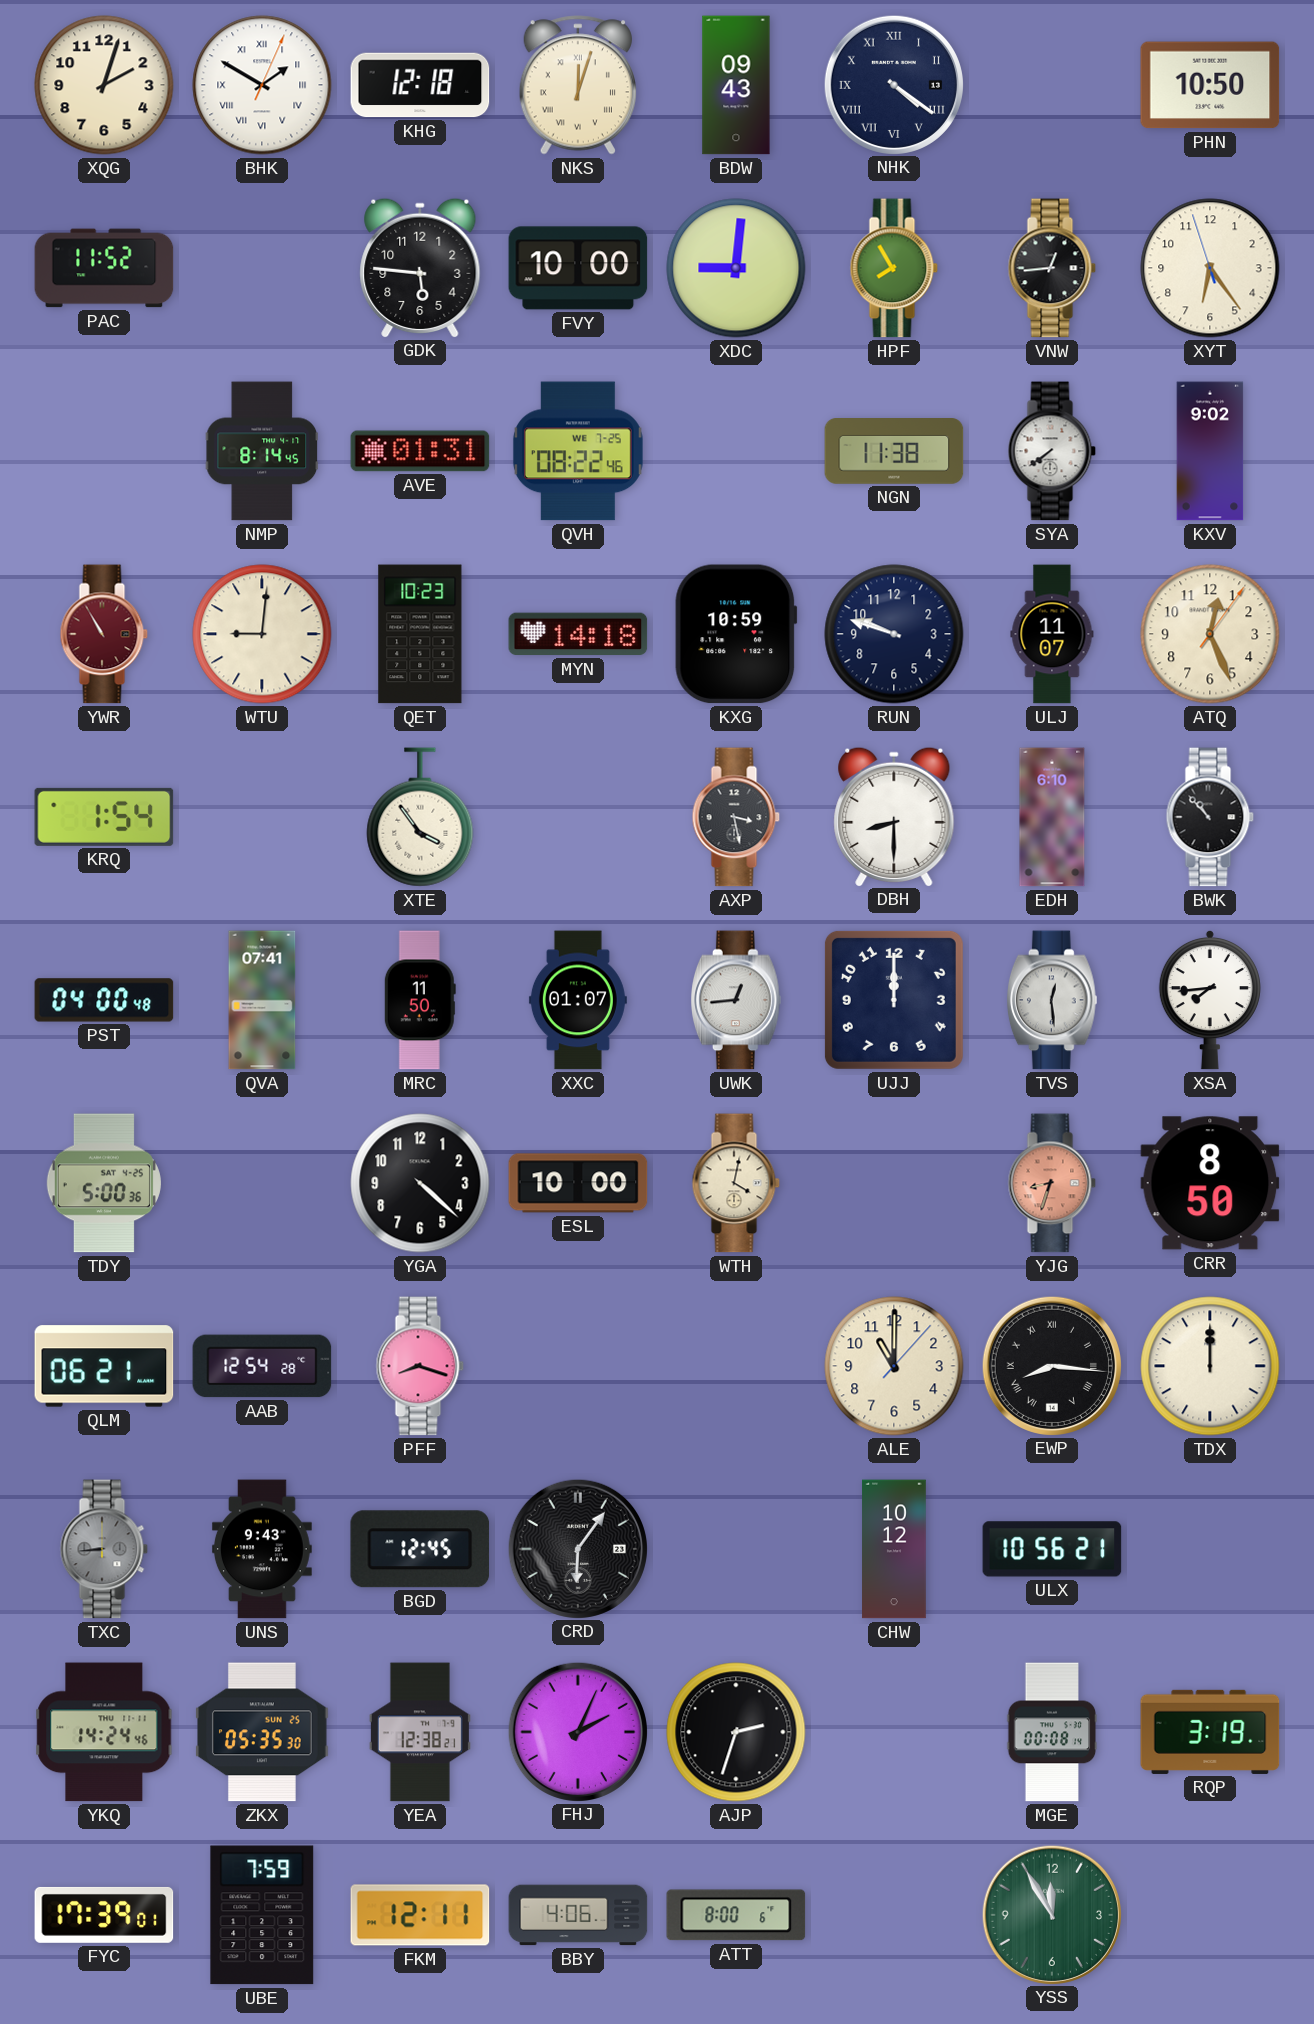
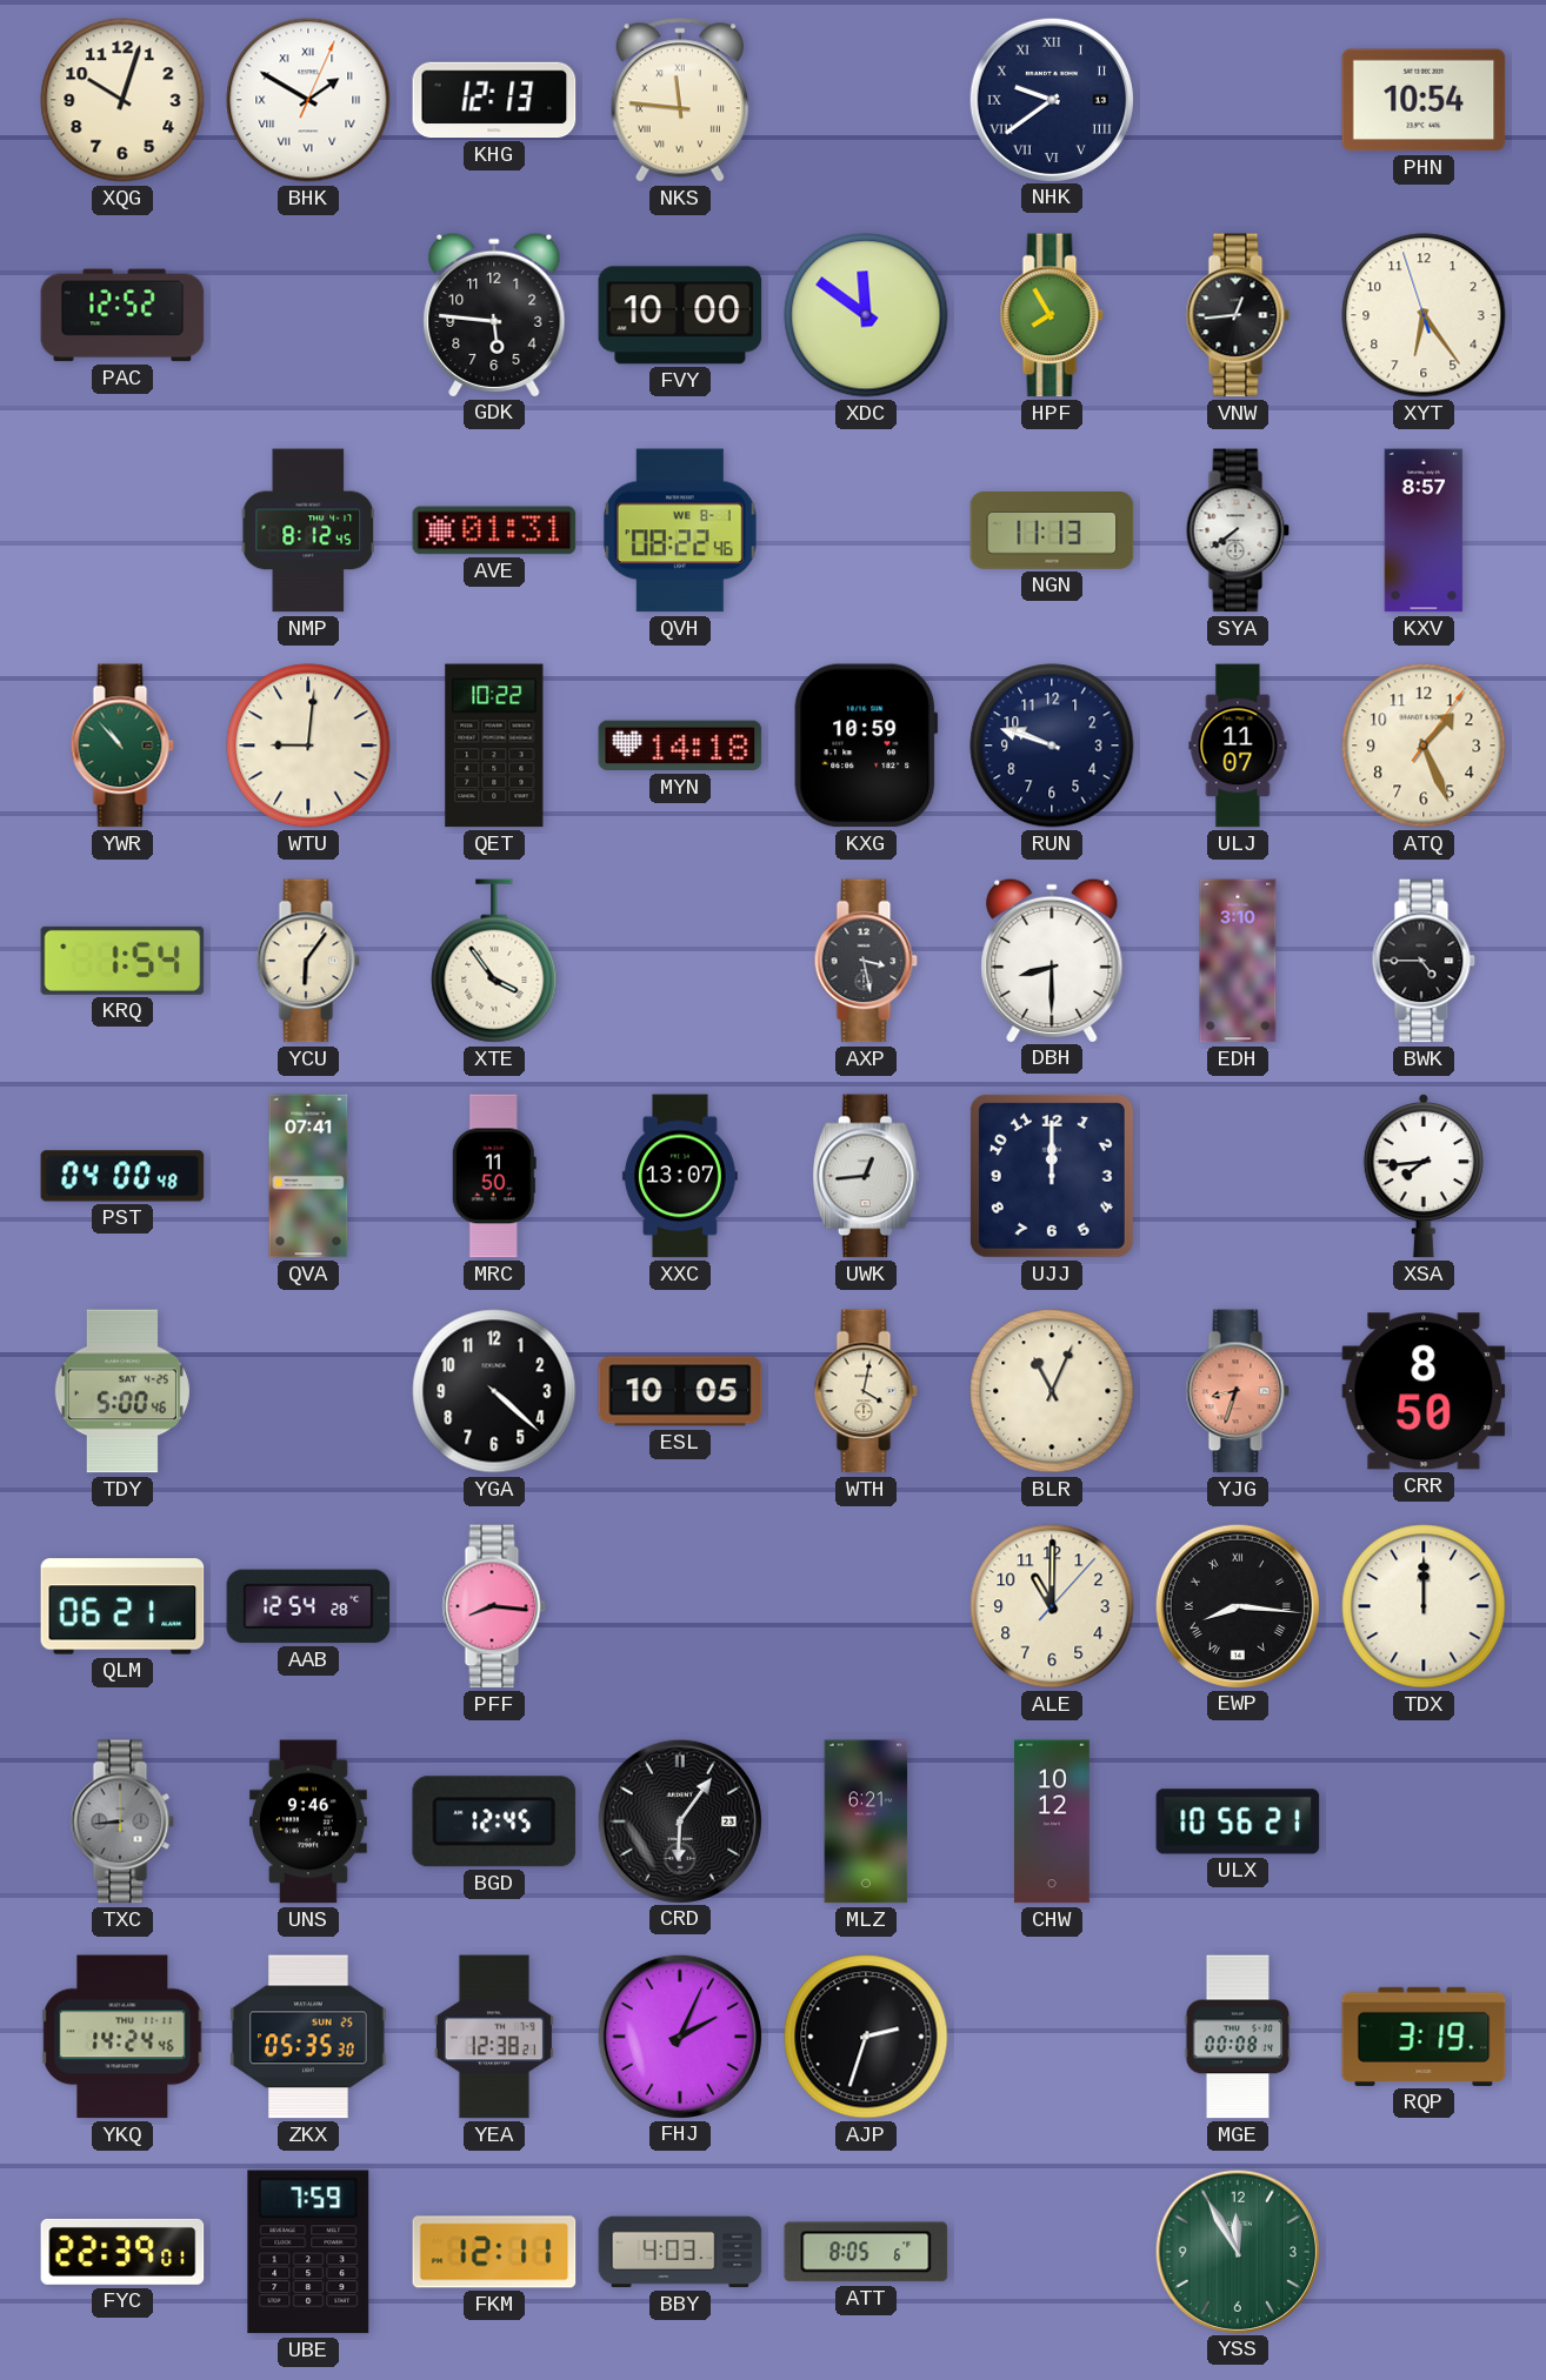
XQG: 2:03 -> 10:03
KHG: 12:18 -> 12:13
NKS: 12:03 -> 11:46
BDW: 09:43 -> none
NHK: 4:21 -> 9:39
PHN: 10:50 -> 10:54
PAC: 11:52 -> 12:52
XDC: 9:01 -> 11:51
NMP: 8:14 -> 8:12
QVH date: WE 7-25 -> WE 8-1
NGN: 11:38 -> 11:13
KXV: 9:02 -> 8:57
YWR: 10:55 -> 10:53
YWR dial: burgundy -> green
QET: 10:23 -> 10:22
ATQ: 12:26 -> 1:26
YCU: none -> 6:06
EDH: 6:10 -> 3:10
BWK: 10:53 -> 4:45
XXC: 01:07 -> 13:07
TVS: 12:29 -> none
TDY: 5:00:36 -> 5:00:46
ESL: 10:00 -> 10:05
BLR: none -> 11:04
PFF: 8:18 -> 8:16
UNS: 9:43 -> 9:46
MLZ: none -> 6:21
FYC: 17:39 -> 22:39
BBY: 4:06 -> 4:03
ATT: 8:00 -> 8:05
